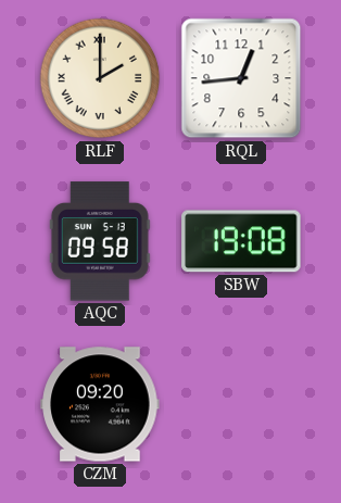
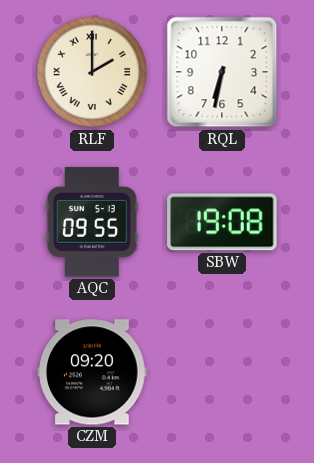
RQL: 12:44 -> 6:32
AQC: 09:58 -> 09:55
